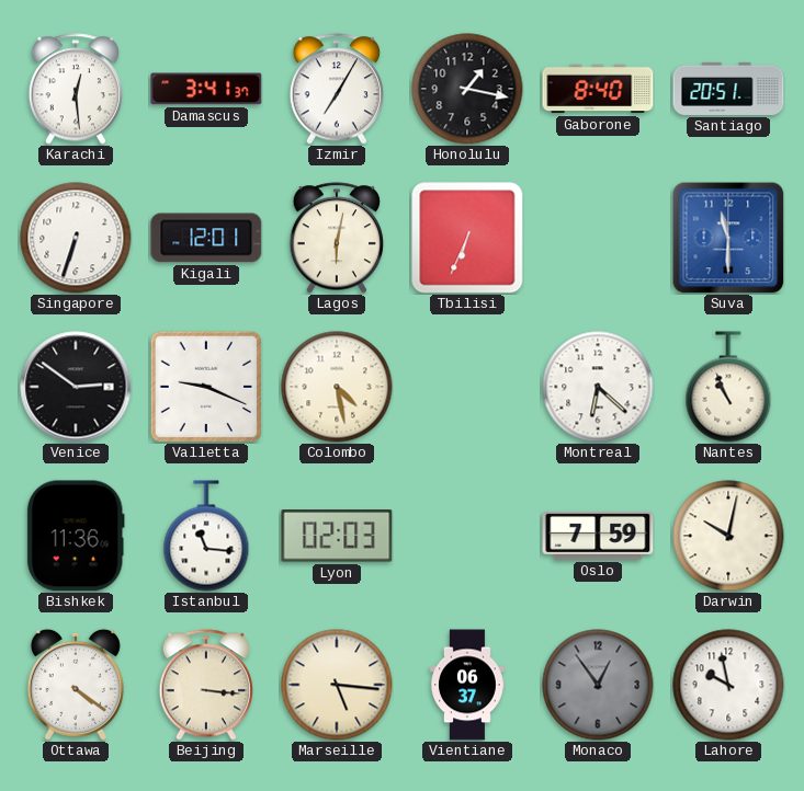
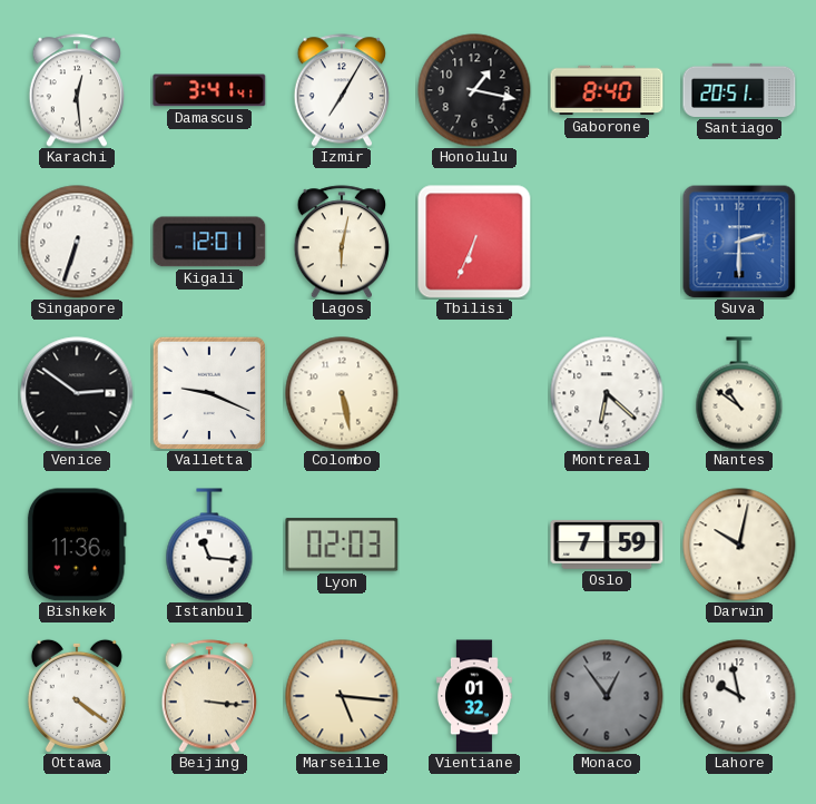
Damascus: 3:41:37 -> 3:41:41
Suva: 11:30 -> 2:30
Colombo: 4:28 -> 5:28
Nantes: 10:56 -> 10:51
Vientiane: 06:37 -> 01:32
